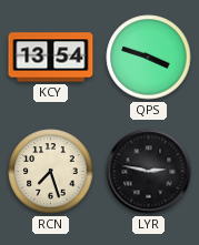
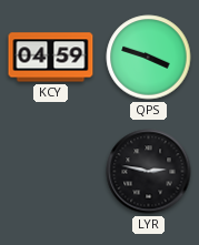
KCY: 13:54 -> 04:59
RCN: 7:27 -> none
